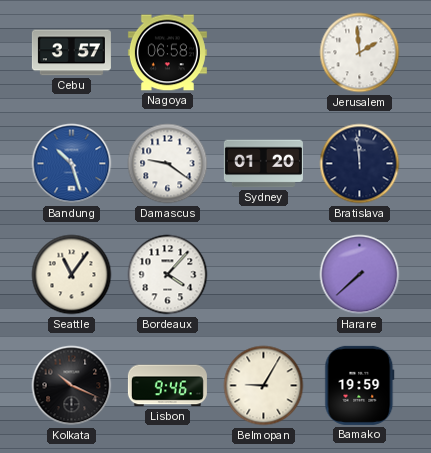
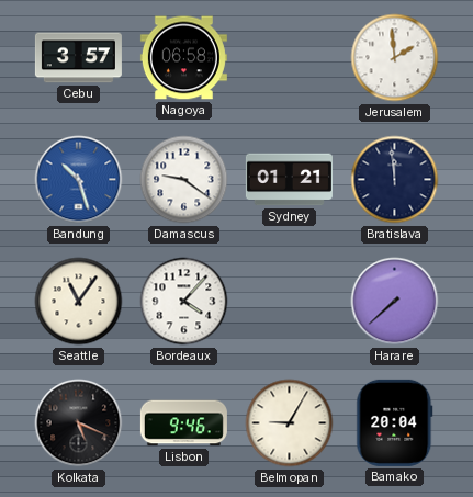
Sydney: 01:20 -> 01:21
Kolkata: 10:19 -> 5:19
Bamako: 19:59 -> 20:04
